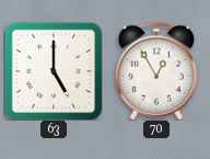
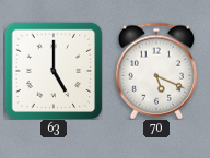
70: 12:55 -> 5:19
